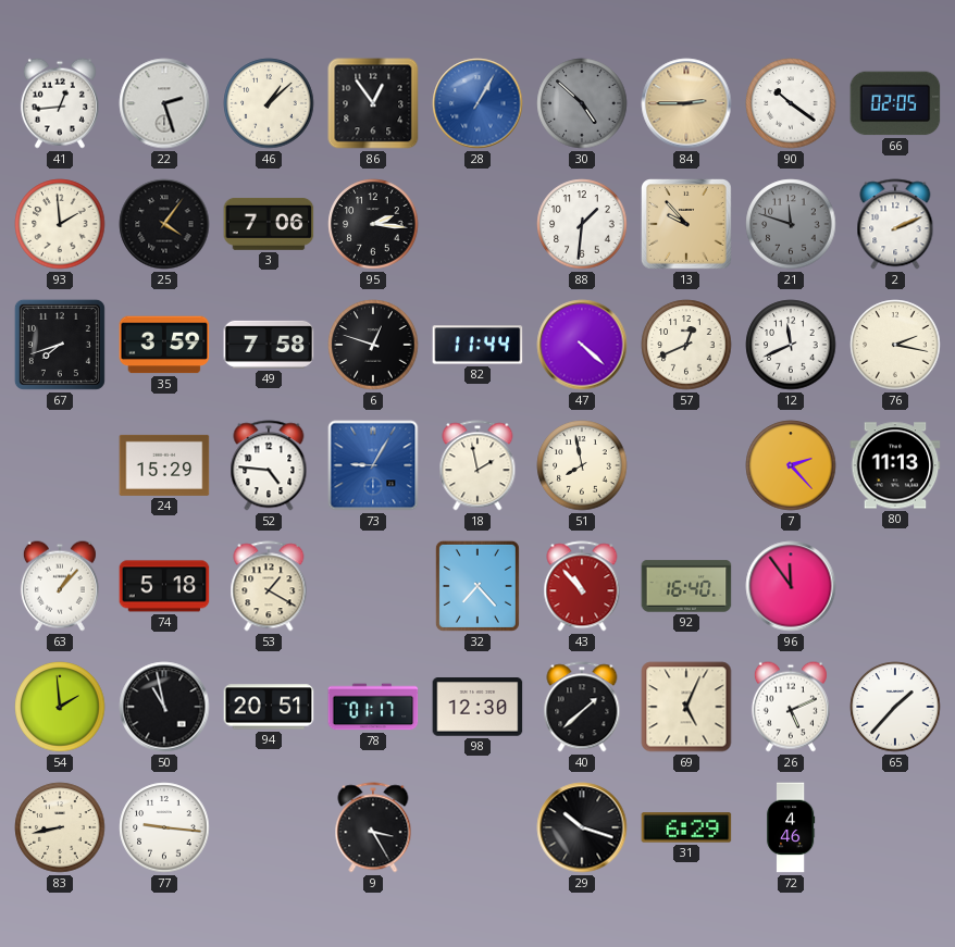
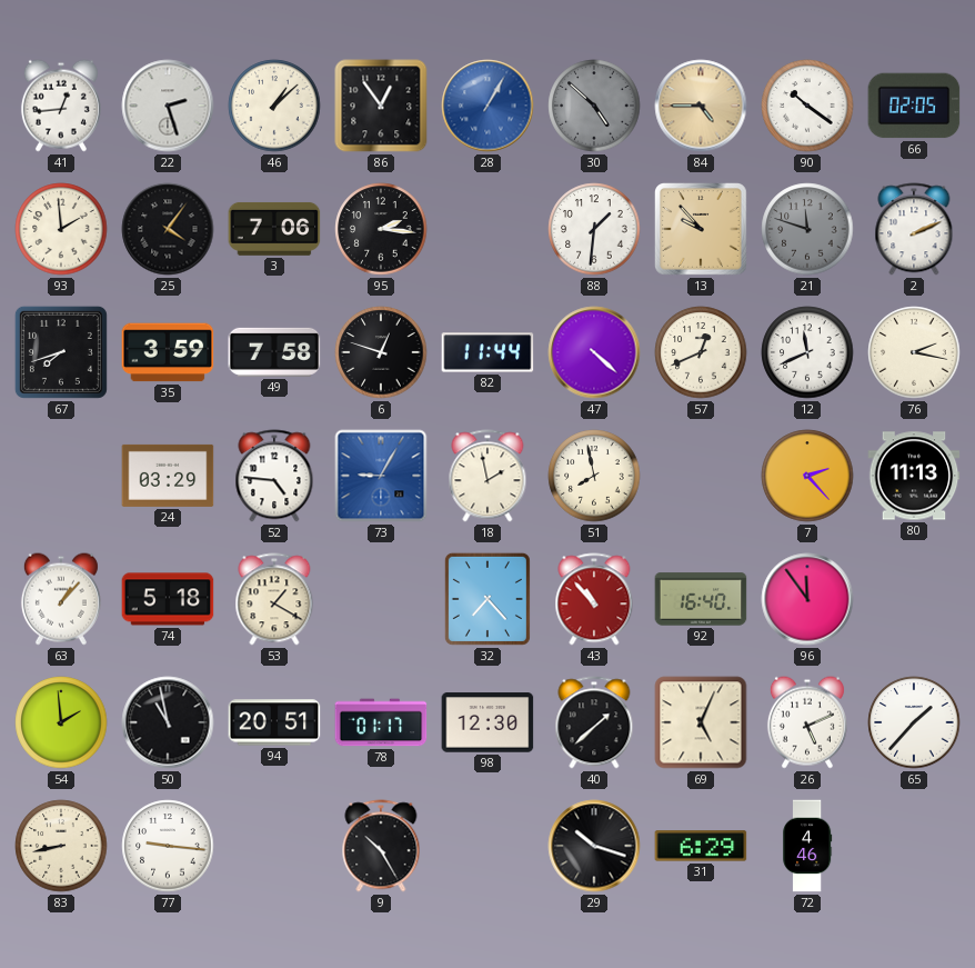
84: 2:45 -> 4:45
24: 15:29 -> 03:29
9: 3:25 -> 10:25
